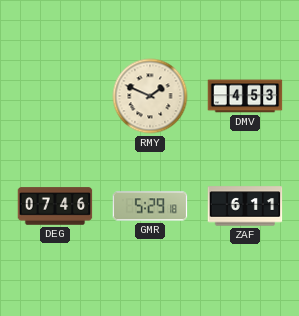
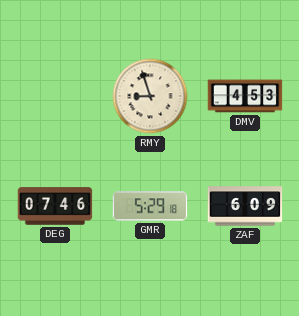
RMY: 1:49 -> 8:57
ZAF: 6:11 -> 6:09
